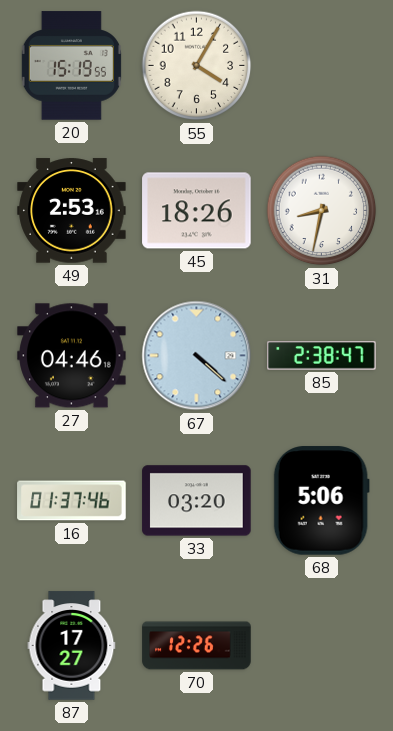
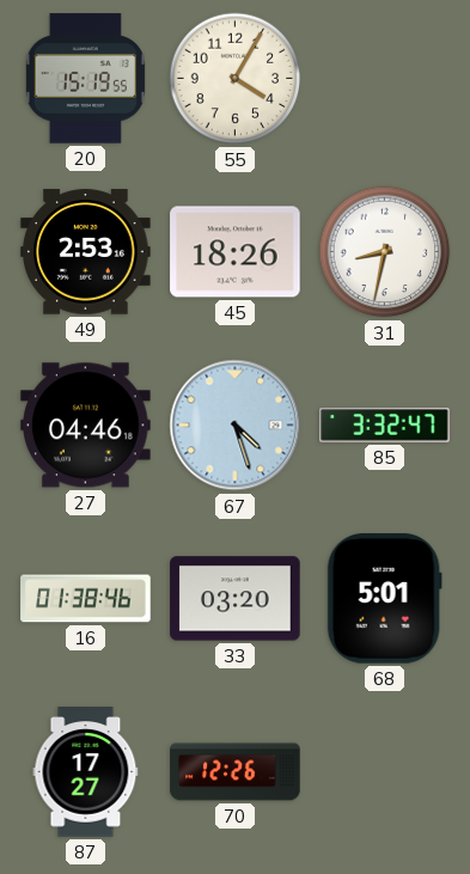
67: 4:22 -> 4:27
85: 2:38 -> 3:32
16: 01:37 -> 01:38
68: 5:06 -> 5:01
